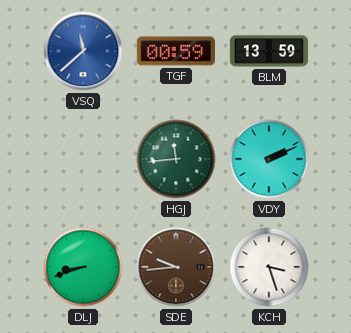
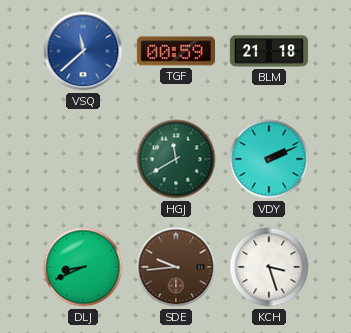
BLM: 13:59 -> 21:18
HGJ: 11:44 -> 11:40
DLJ: 8:42 -> 8:41
